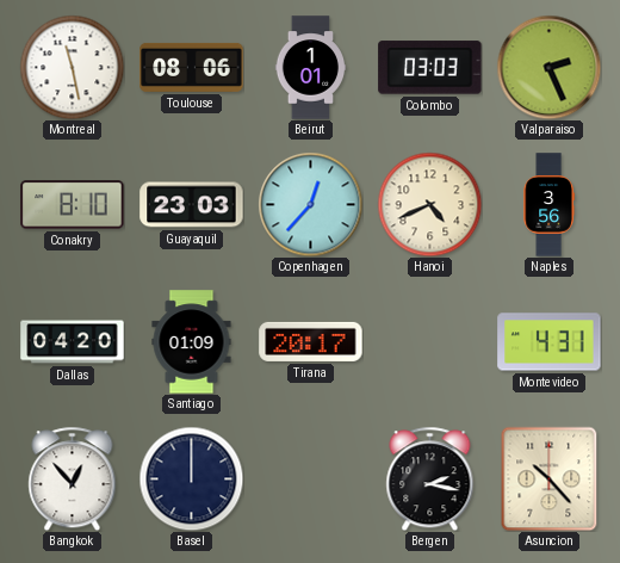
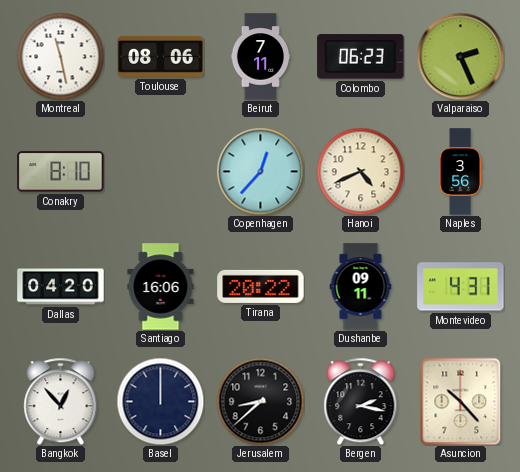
Beirut: 1:01 -> 7:11
Colombo: 03:03 -> 06:23
Guayaquil: 23:03 -> none
Santiago: 01:09 -> 16:06
Tirana: 20:17 -> 20:22
Dushanbe: none -> 09:11
Jerusalem: none -> 8:38
